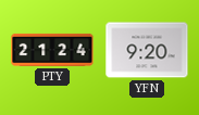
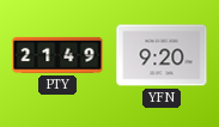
PTY: 21:24 -> 21:49
